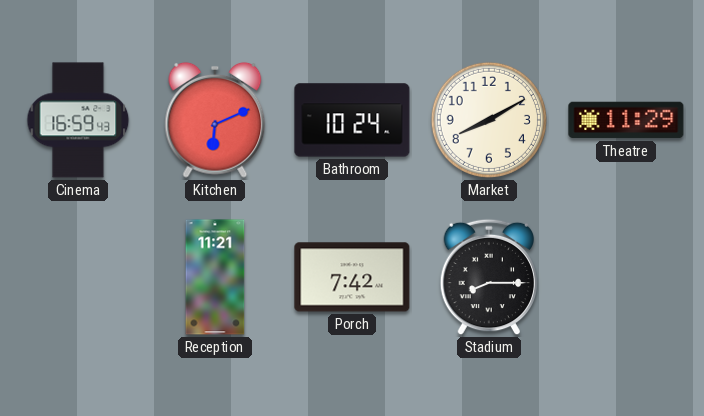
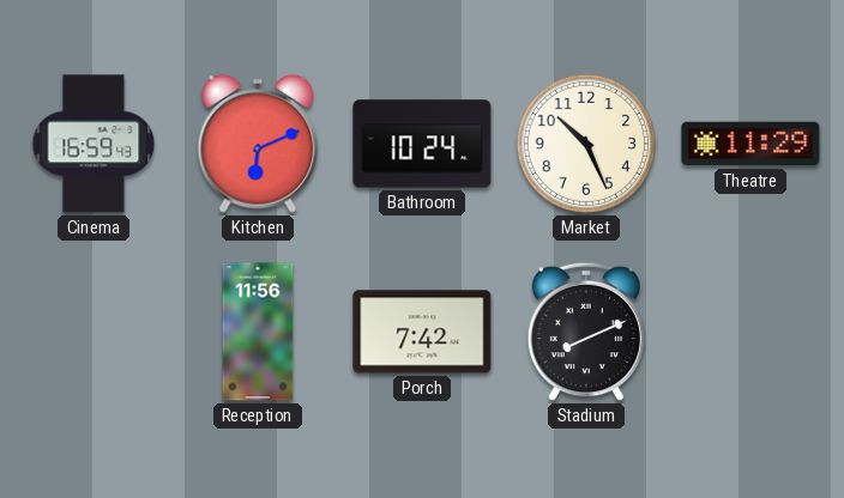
Market: 8:10 -> 10:26
Reception: 11:21 -> 11:56
Stadium: 8:15 -> 8:11
